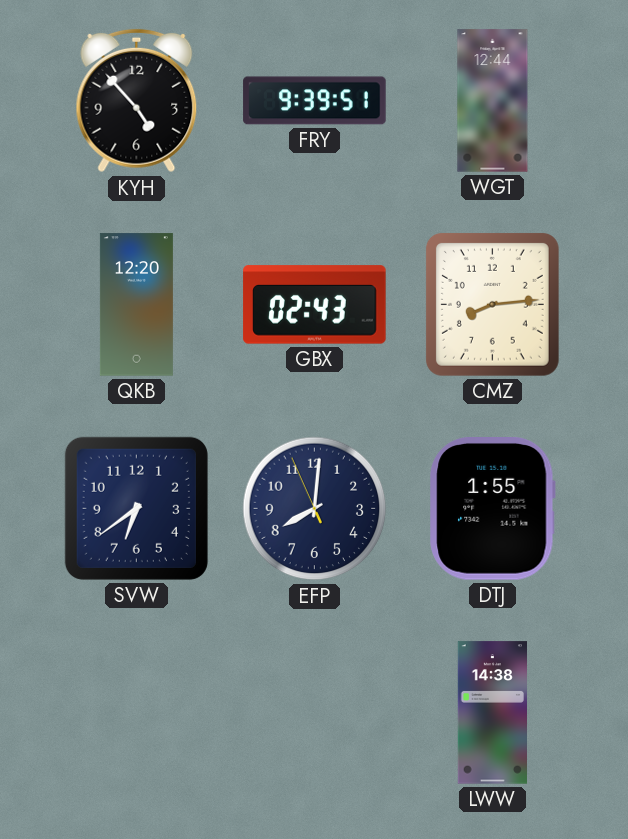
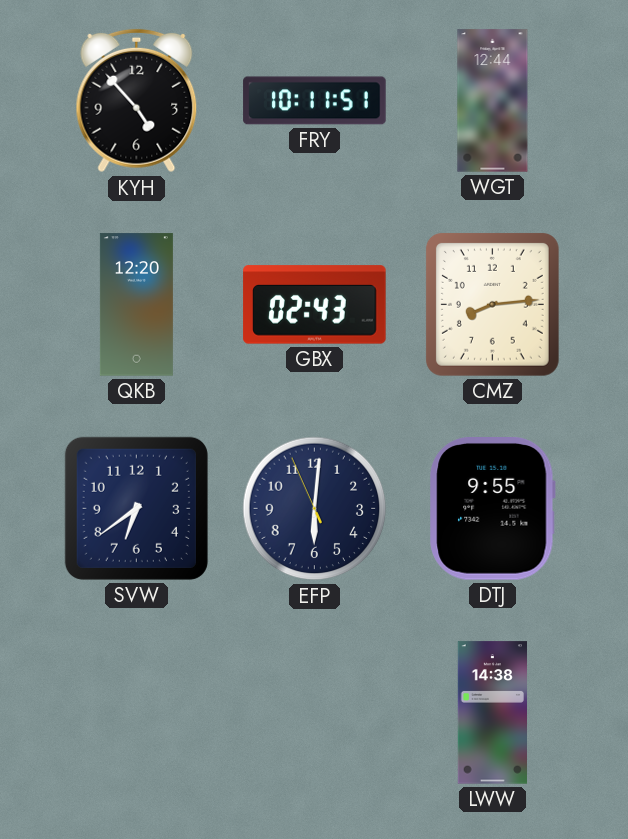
FRY: 9:39 -> 10:11
EFP: 8:00 -> 6:00
DTJ: 1:55 -> 9:55
